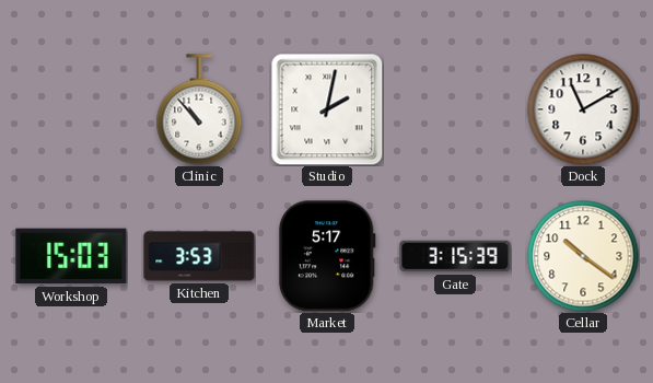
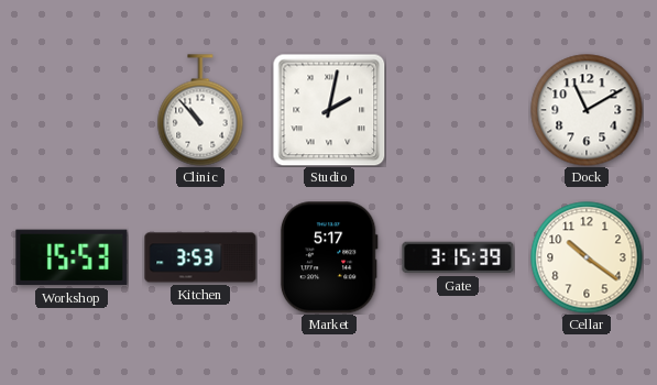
Workshop: 15:03 -> 15:53
